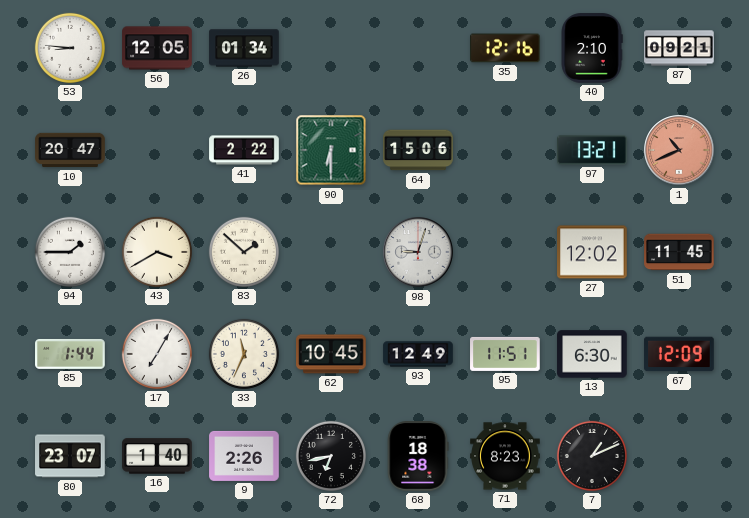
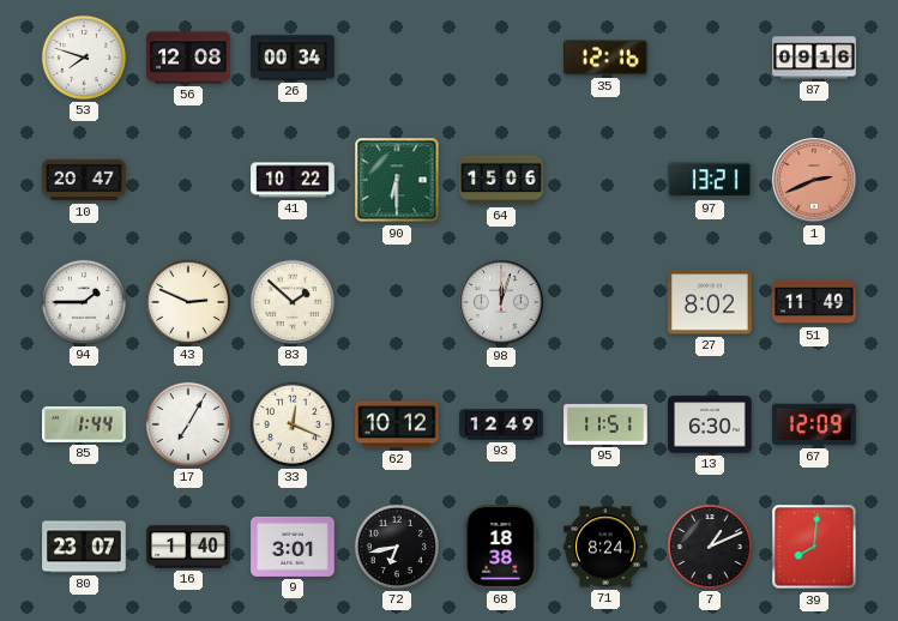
53: 8:46 -> 7:48
56: 12:05 -> 12:08
26: 01:34 -> 00:34
40: 2:10 -> none
87: 09:21 -> 09:16
41: 2:22 -> 10:22
1: 10:41 -> 2:41
43: 3:40 -> 2:49
98: 9:03 -> 12:03
27: 12:02 -> 8:02
51: 11:45 -> 11:49
33: 11:34 -> 12:19
62: 10:45 -> 10:12
9: 2:26 -> 3:01
71: 8:23 -> 8:24
39: none -> 8:01
